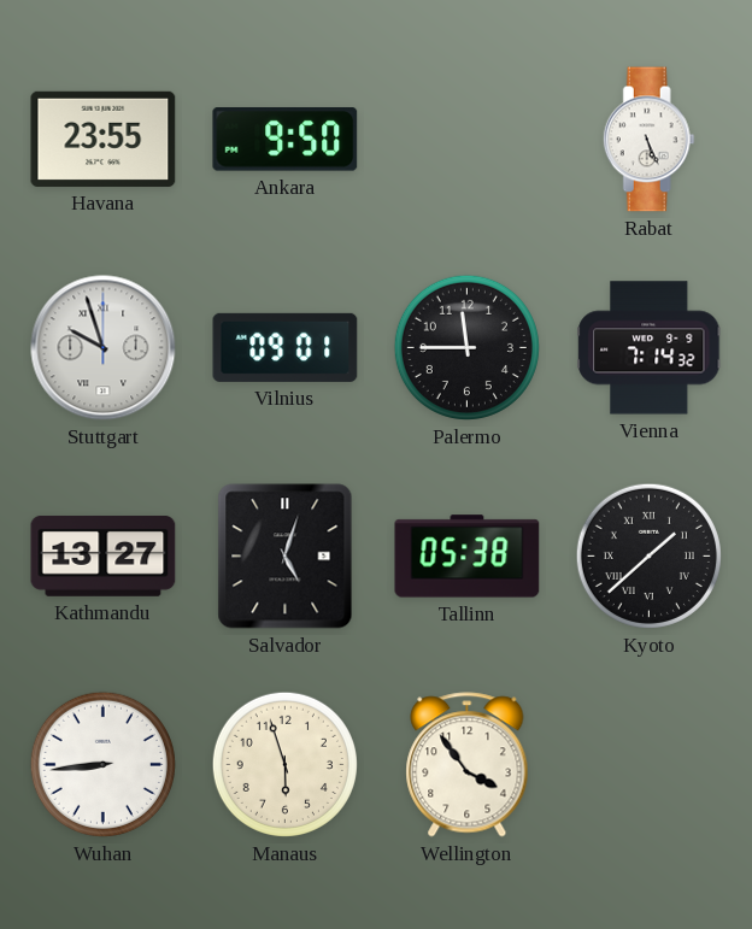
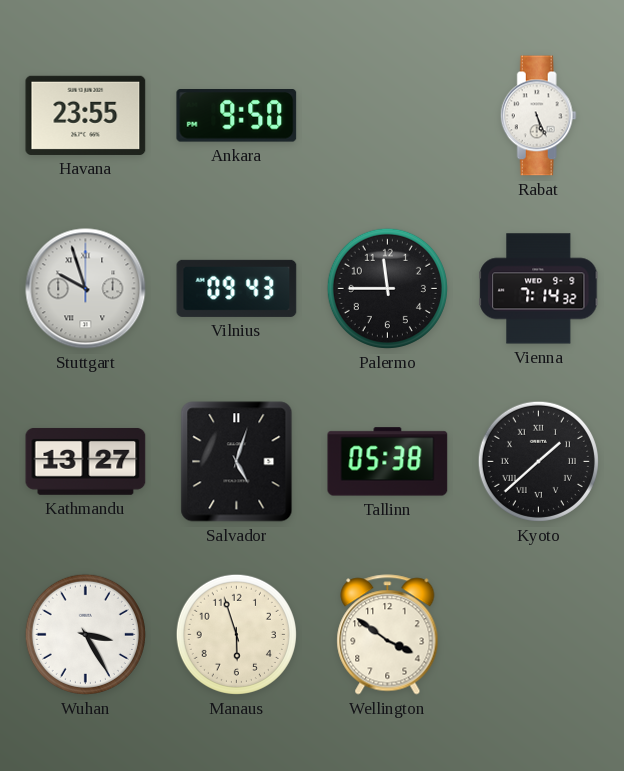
Vilnius: 09:01 -> 09:43
Wuhan: 8:44 -> 3:25
Wellington: 3:54 -> 3:51
